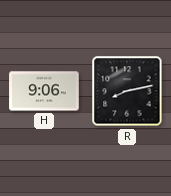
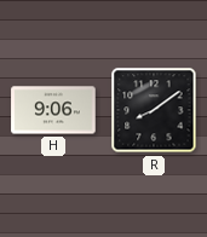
R: 8:13 -> 8:09
